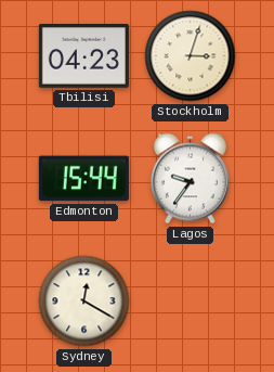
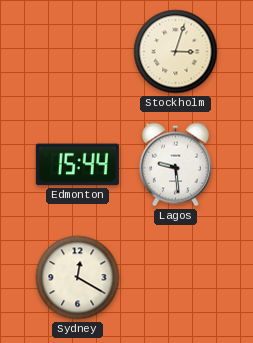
Tbilisi: 04:23 -> none
Lagos: 9:36 -> 9:29
